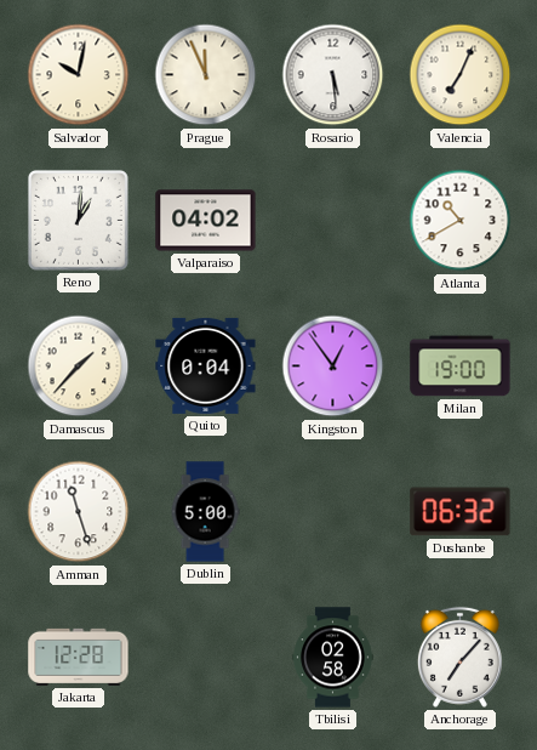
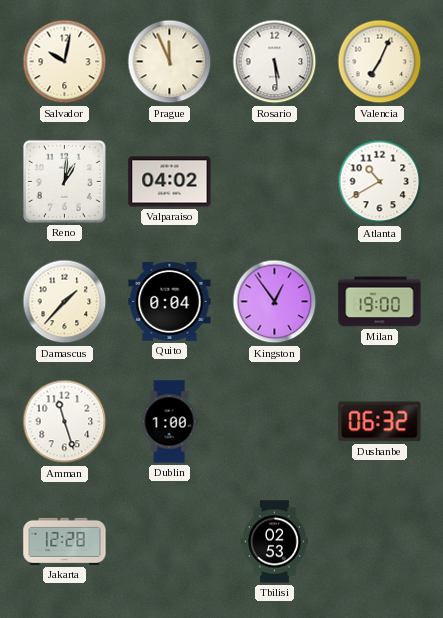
Dublin: 5:00 -> 1:00
Tbilisi: 02:58 -> 02:53
Anchorage: 7:07 -> none
